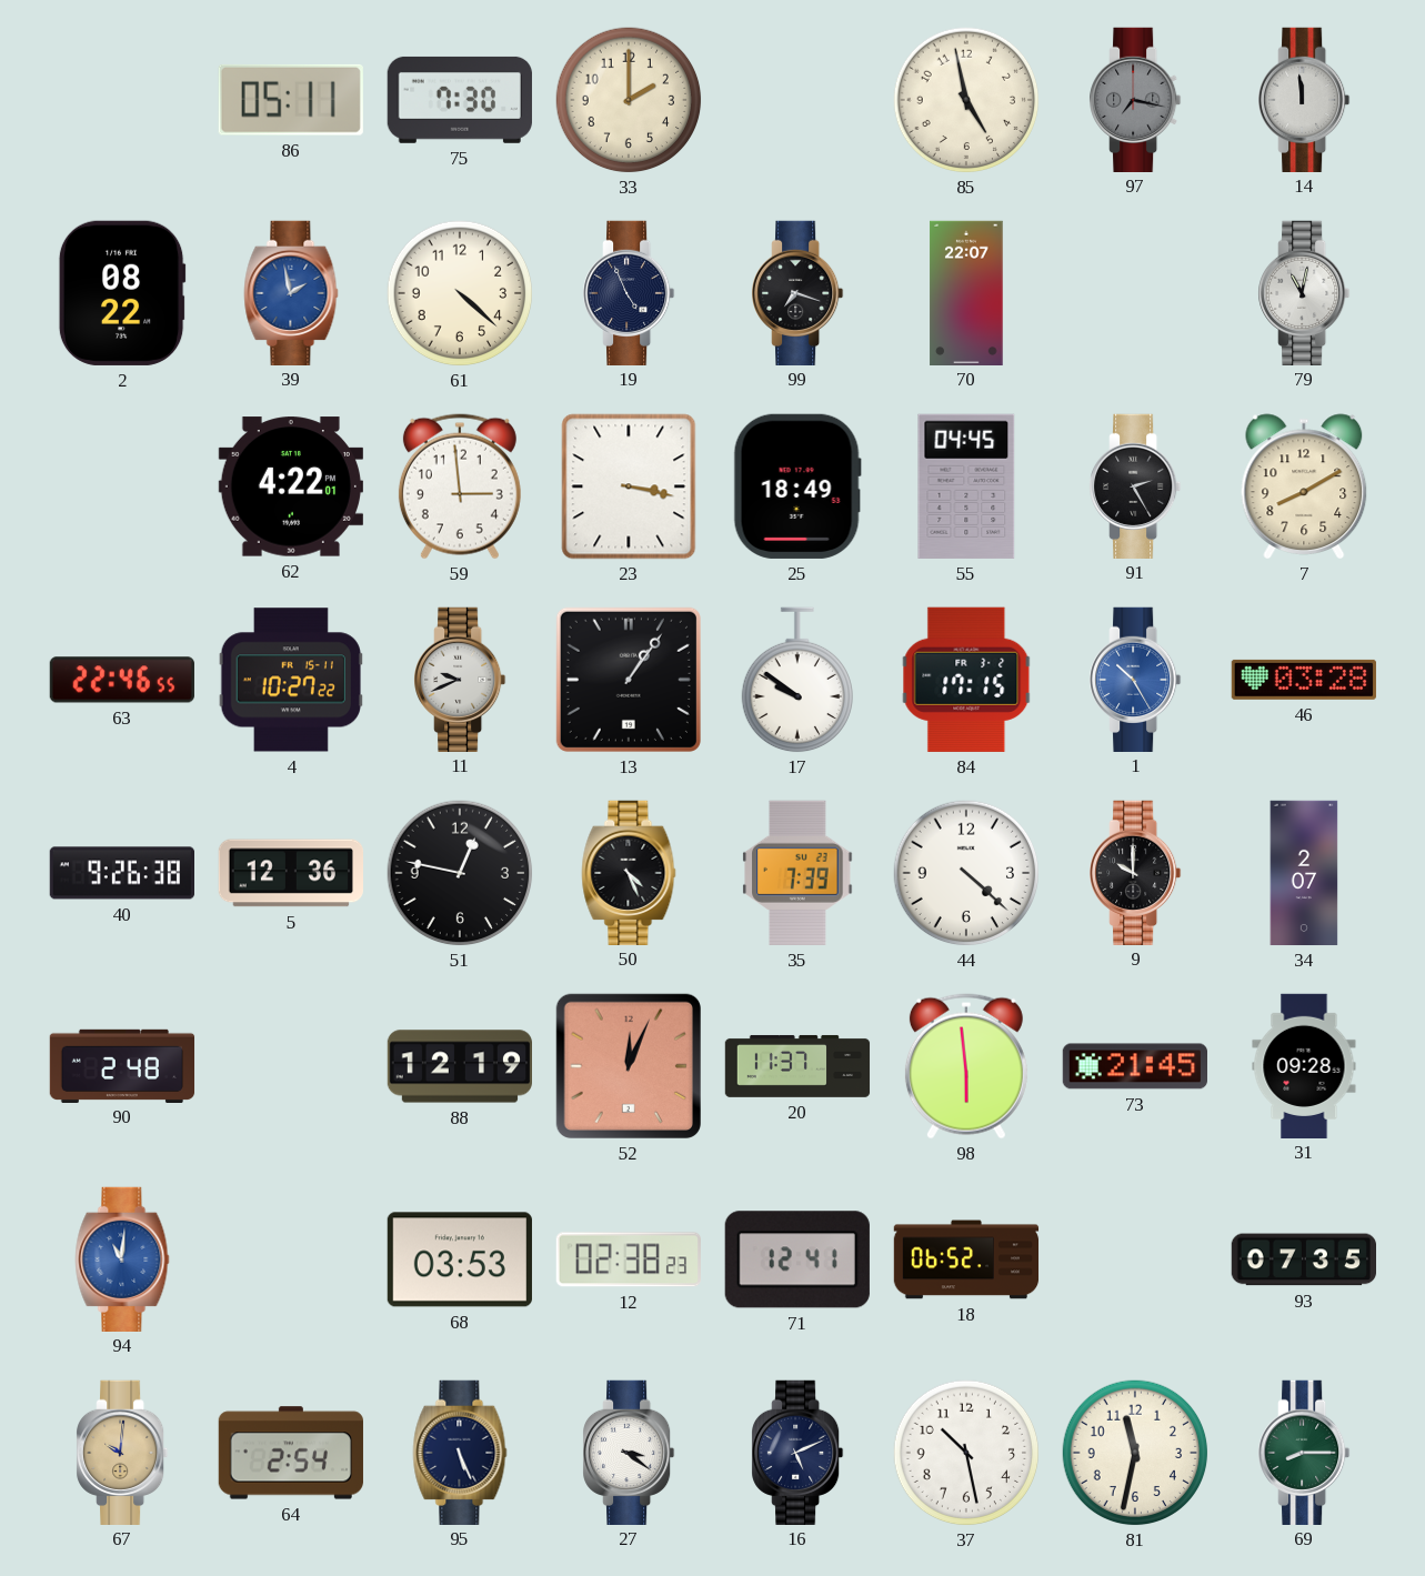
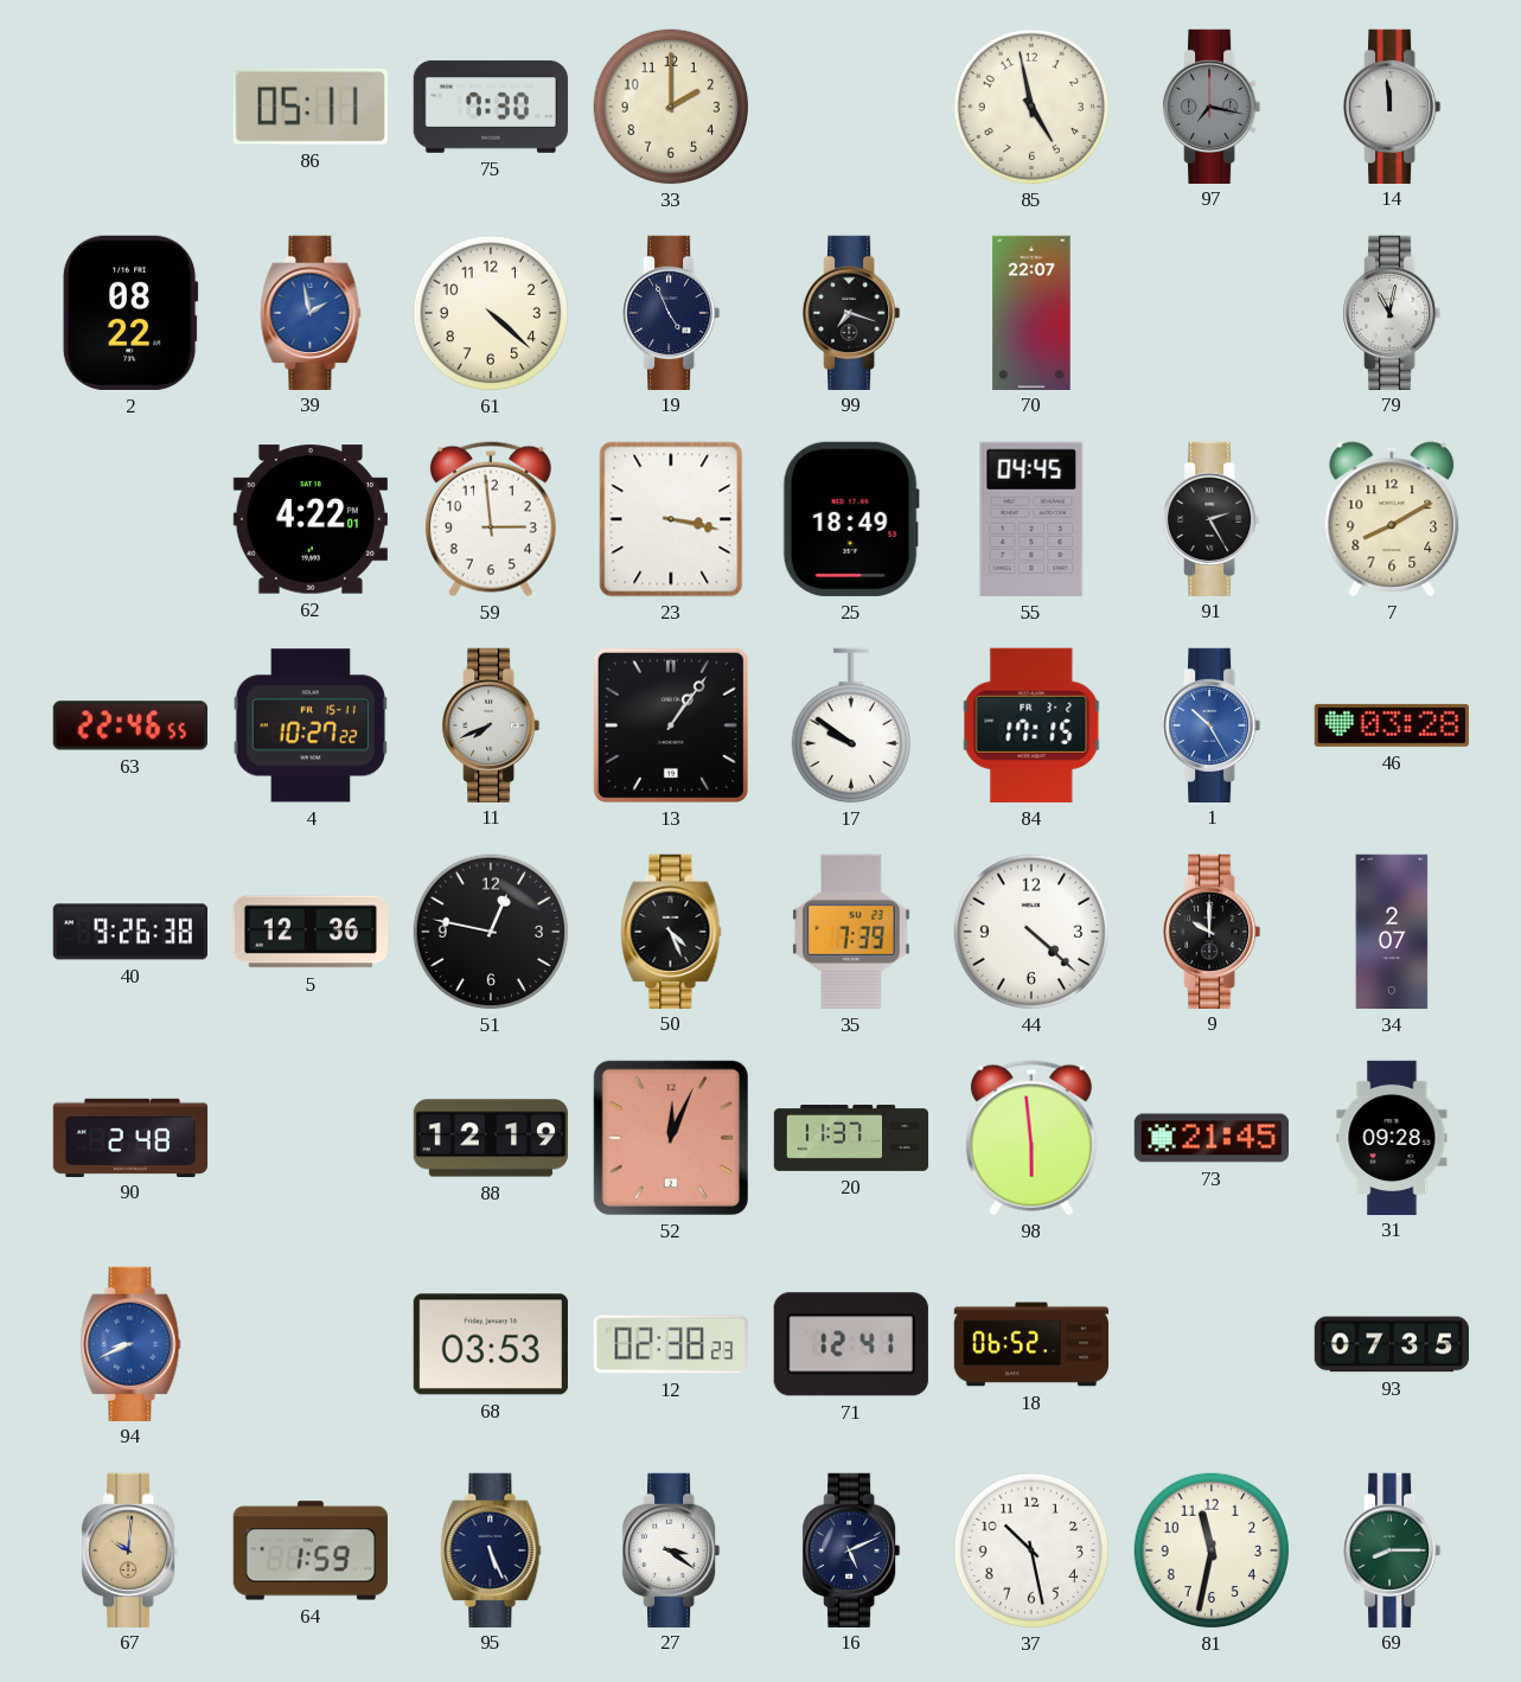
11: 9:41 -> 7:41
94: 11:01 -> 8:41
64: 2:54 -> 1:59
